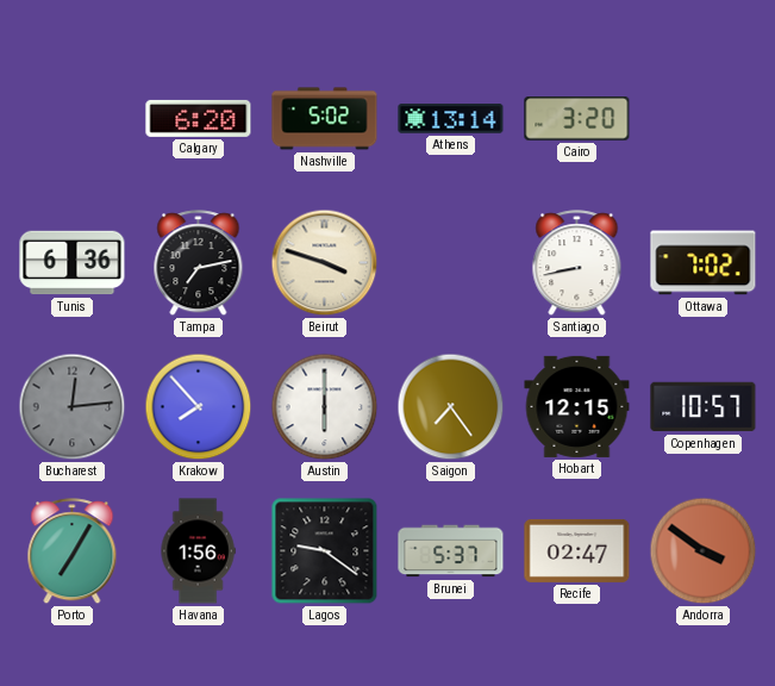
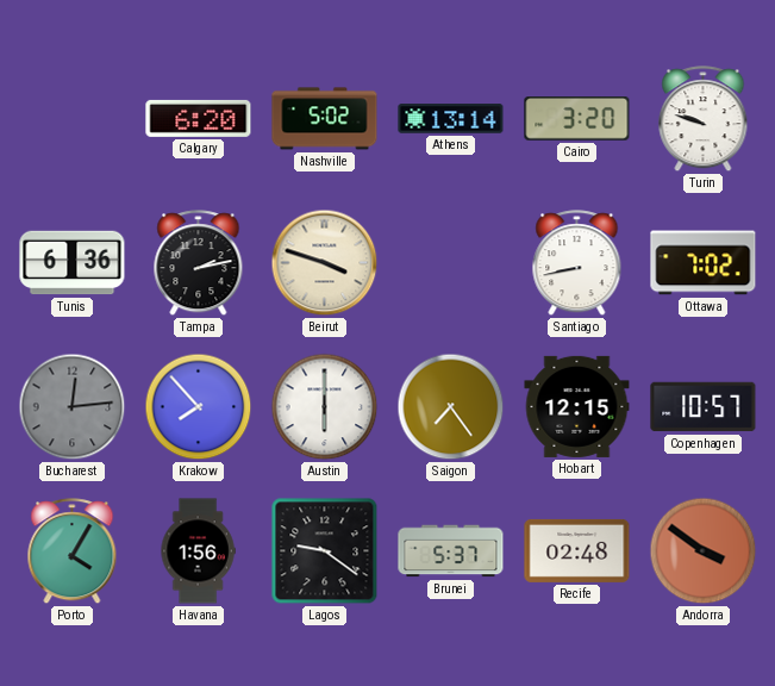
Turin: none -> 9:48
Tampa: 7:13 -> 2:13
Porto: 7:05 -> 4:05
Recife: 02:47 -> 02:48
